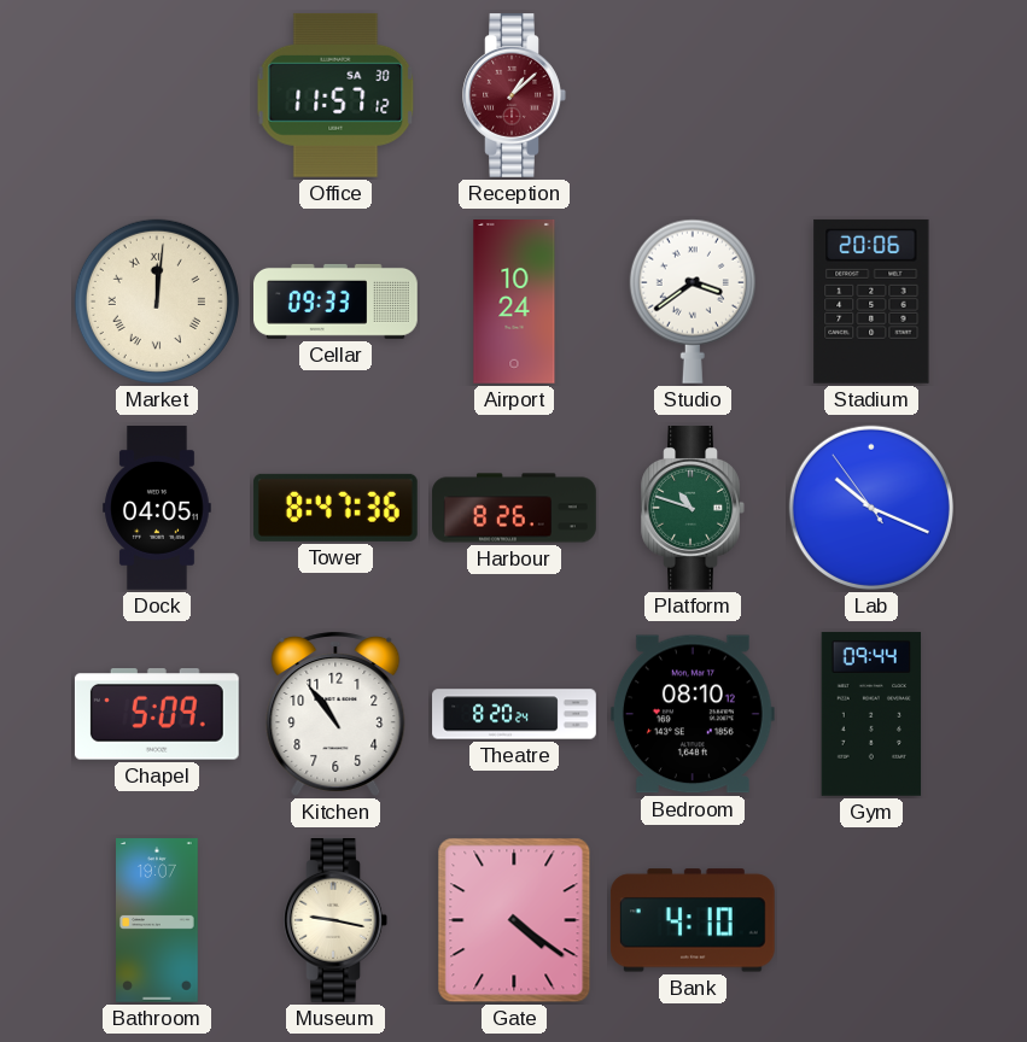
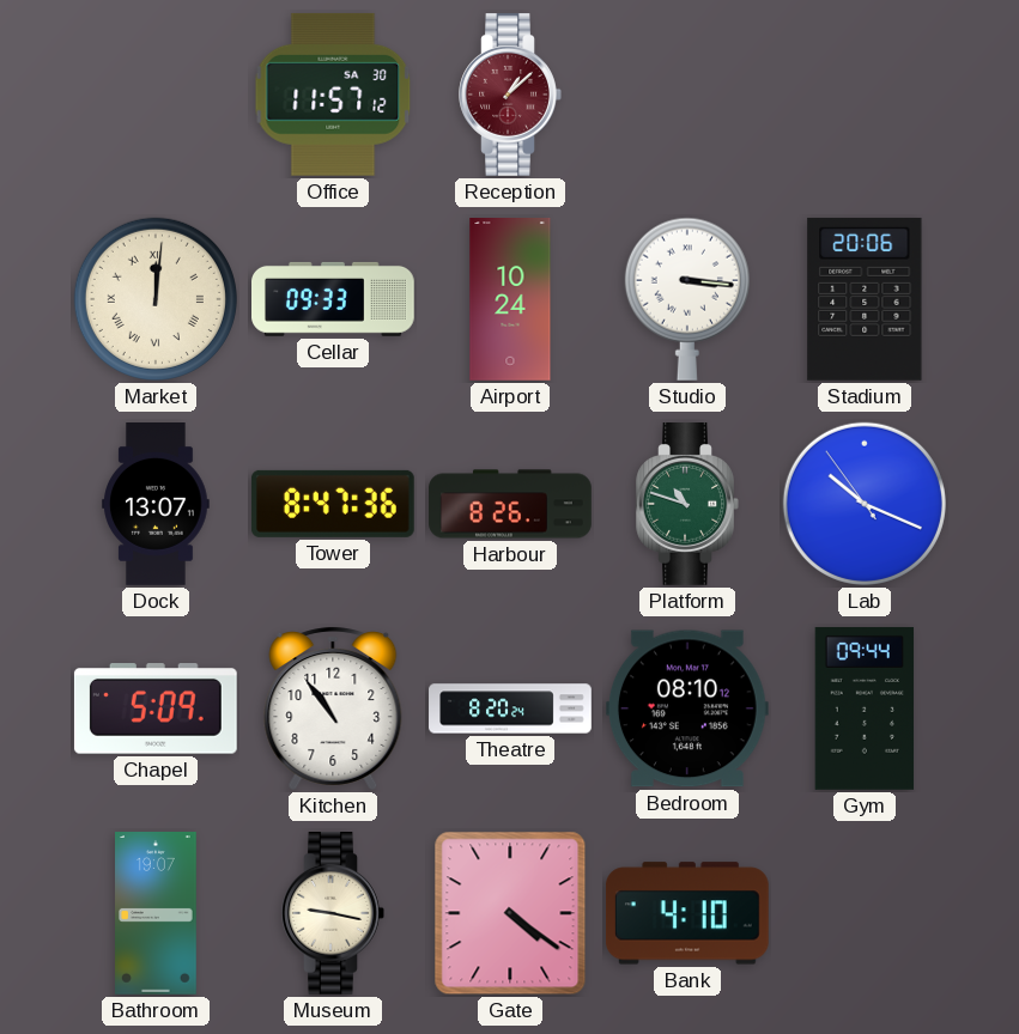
Studio: 3:39 -> 3:16
Dock: 04:05 -> 13:07
